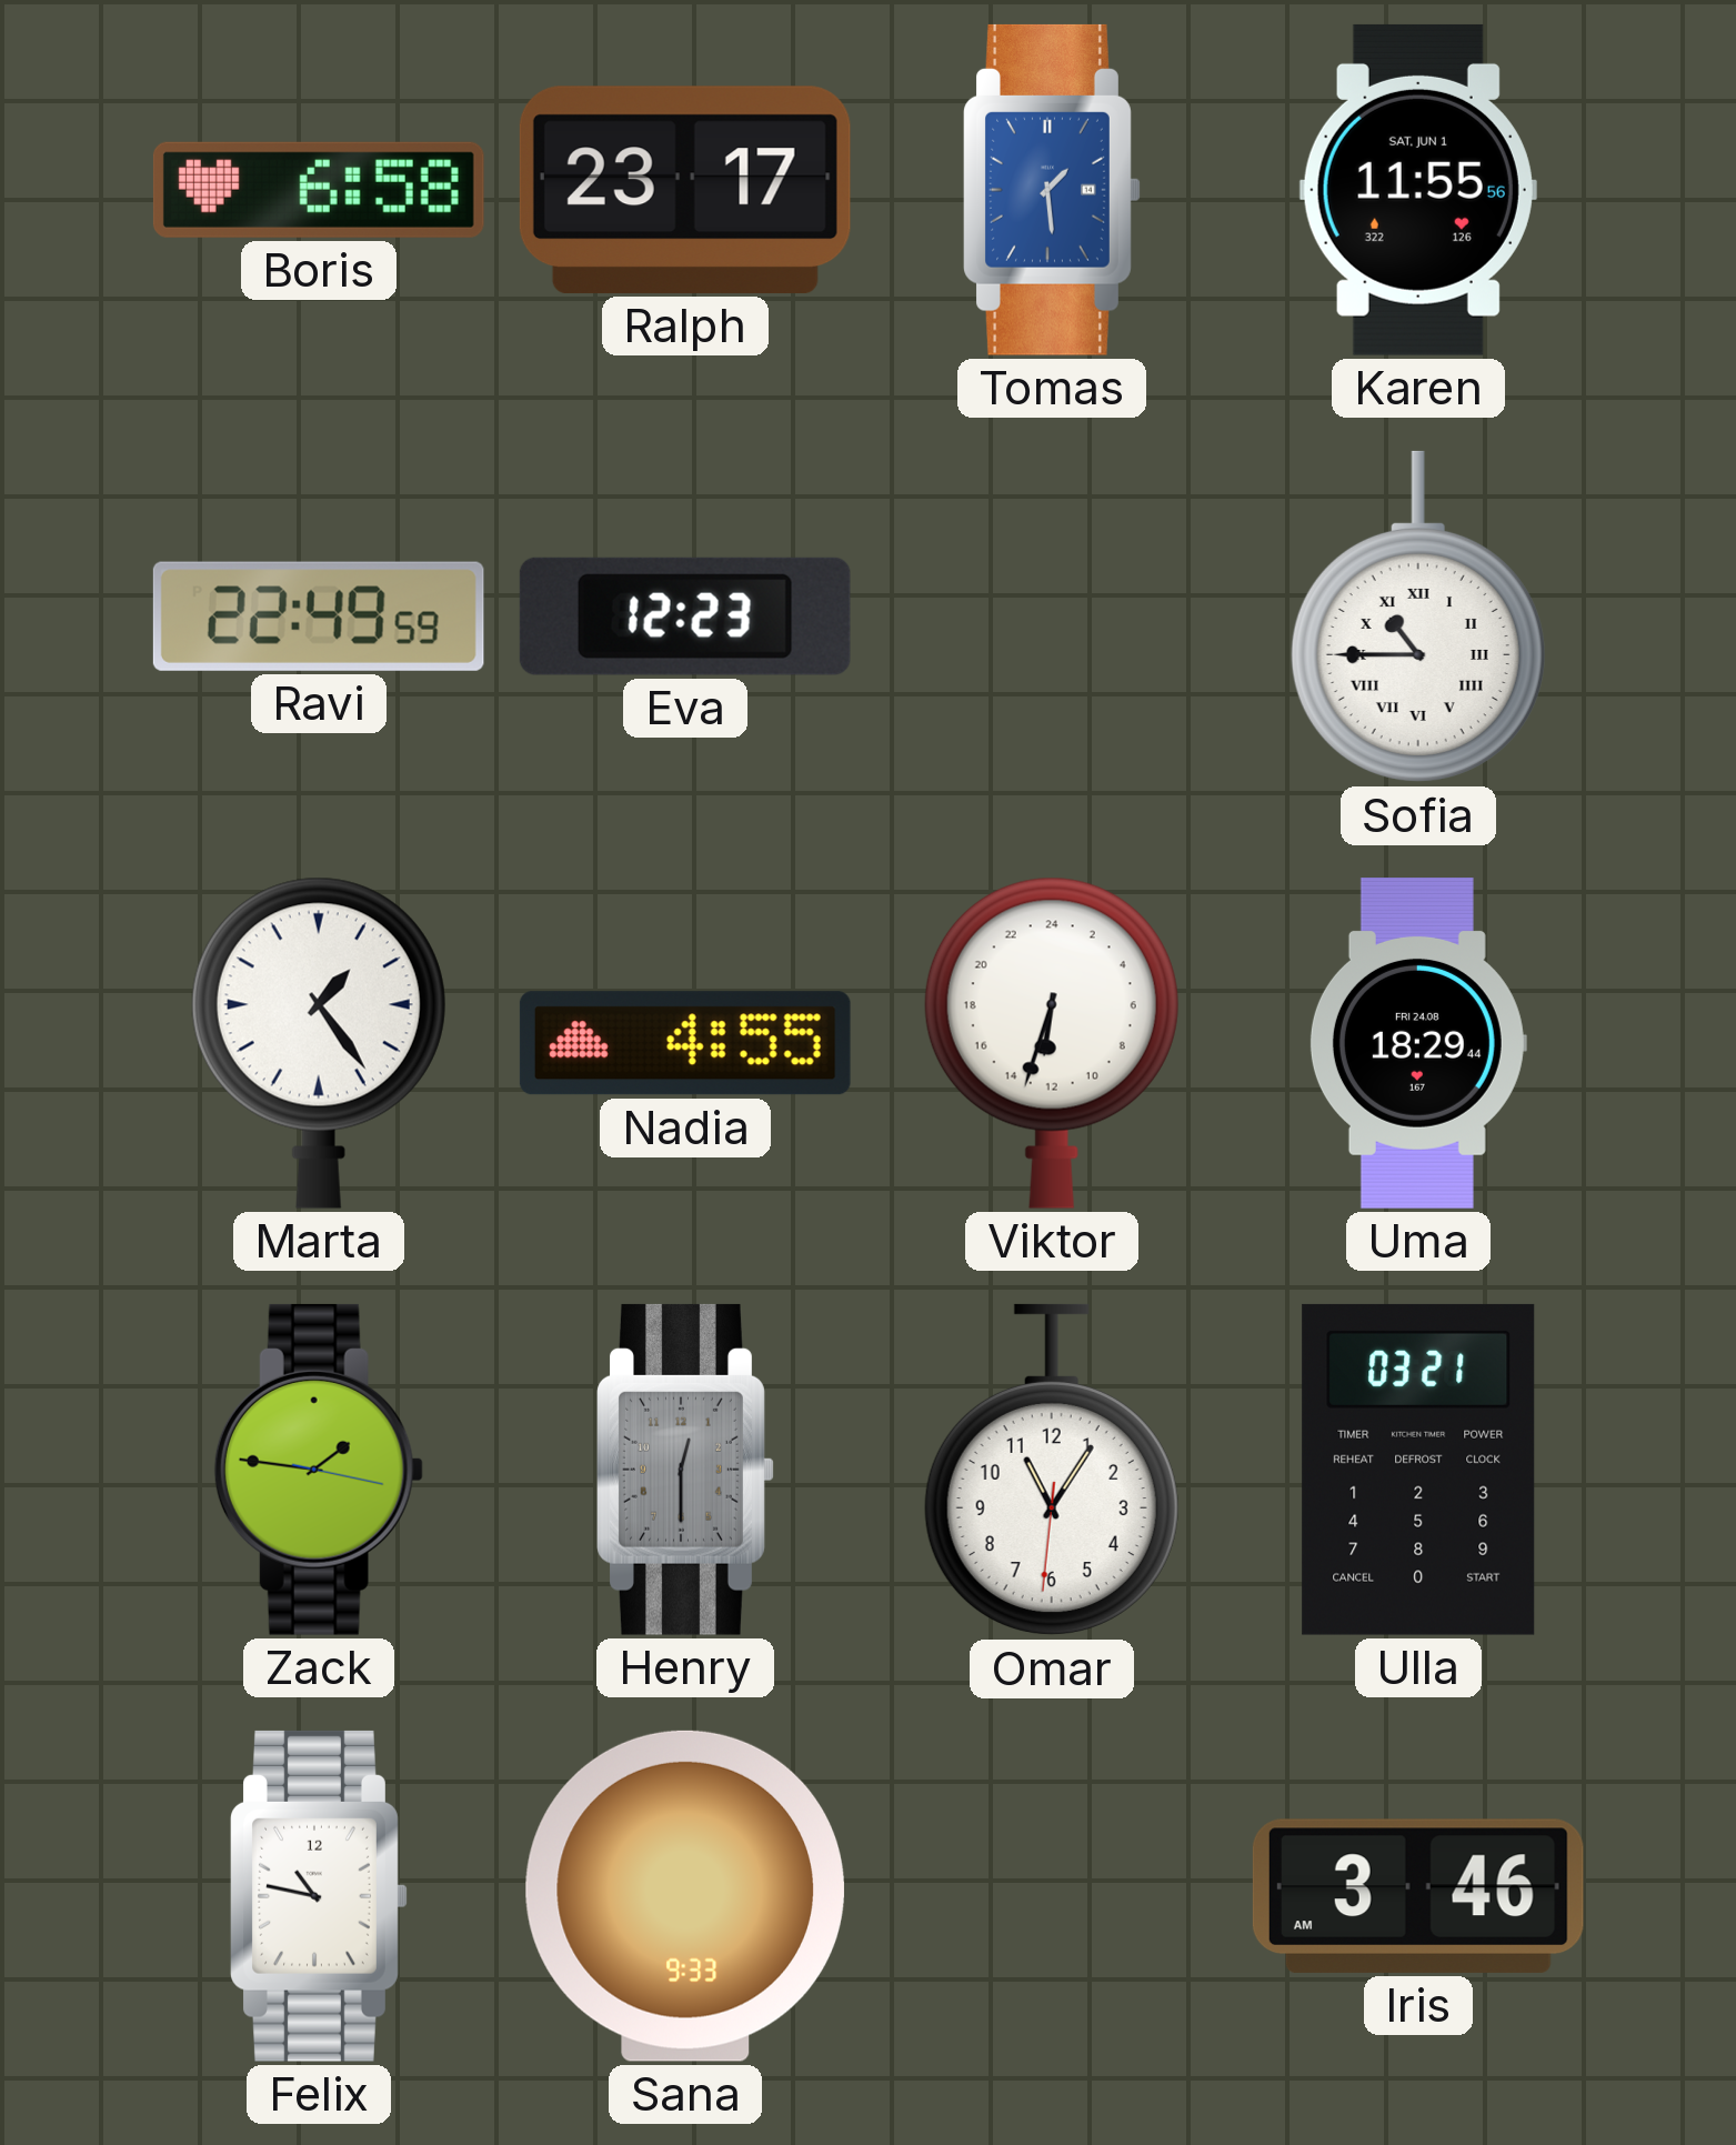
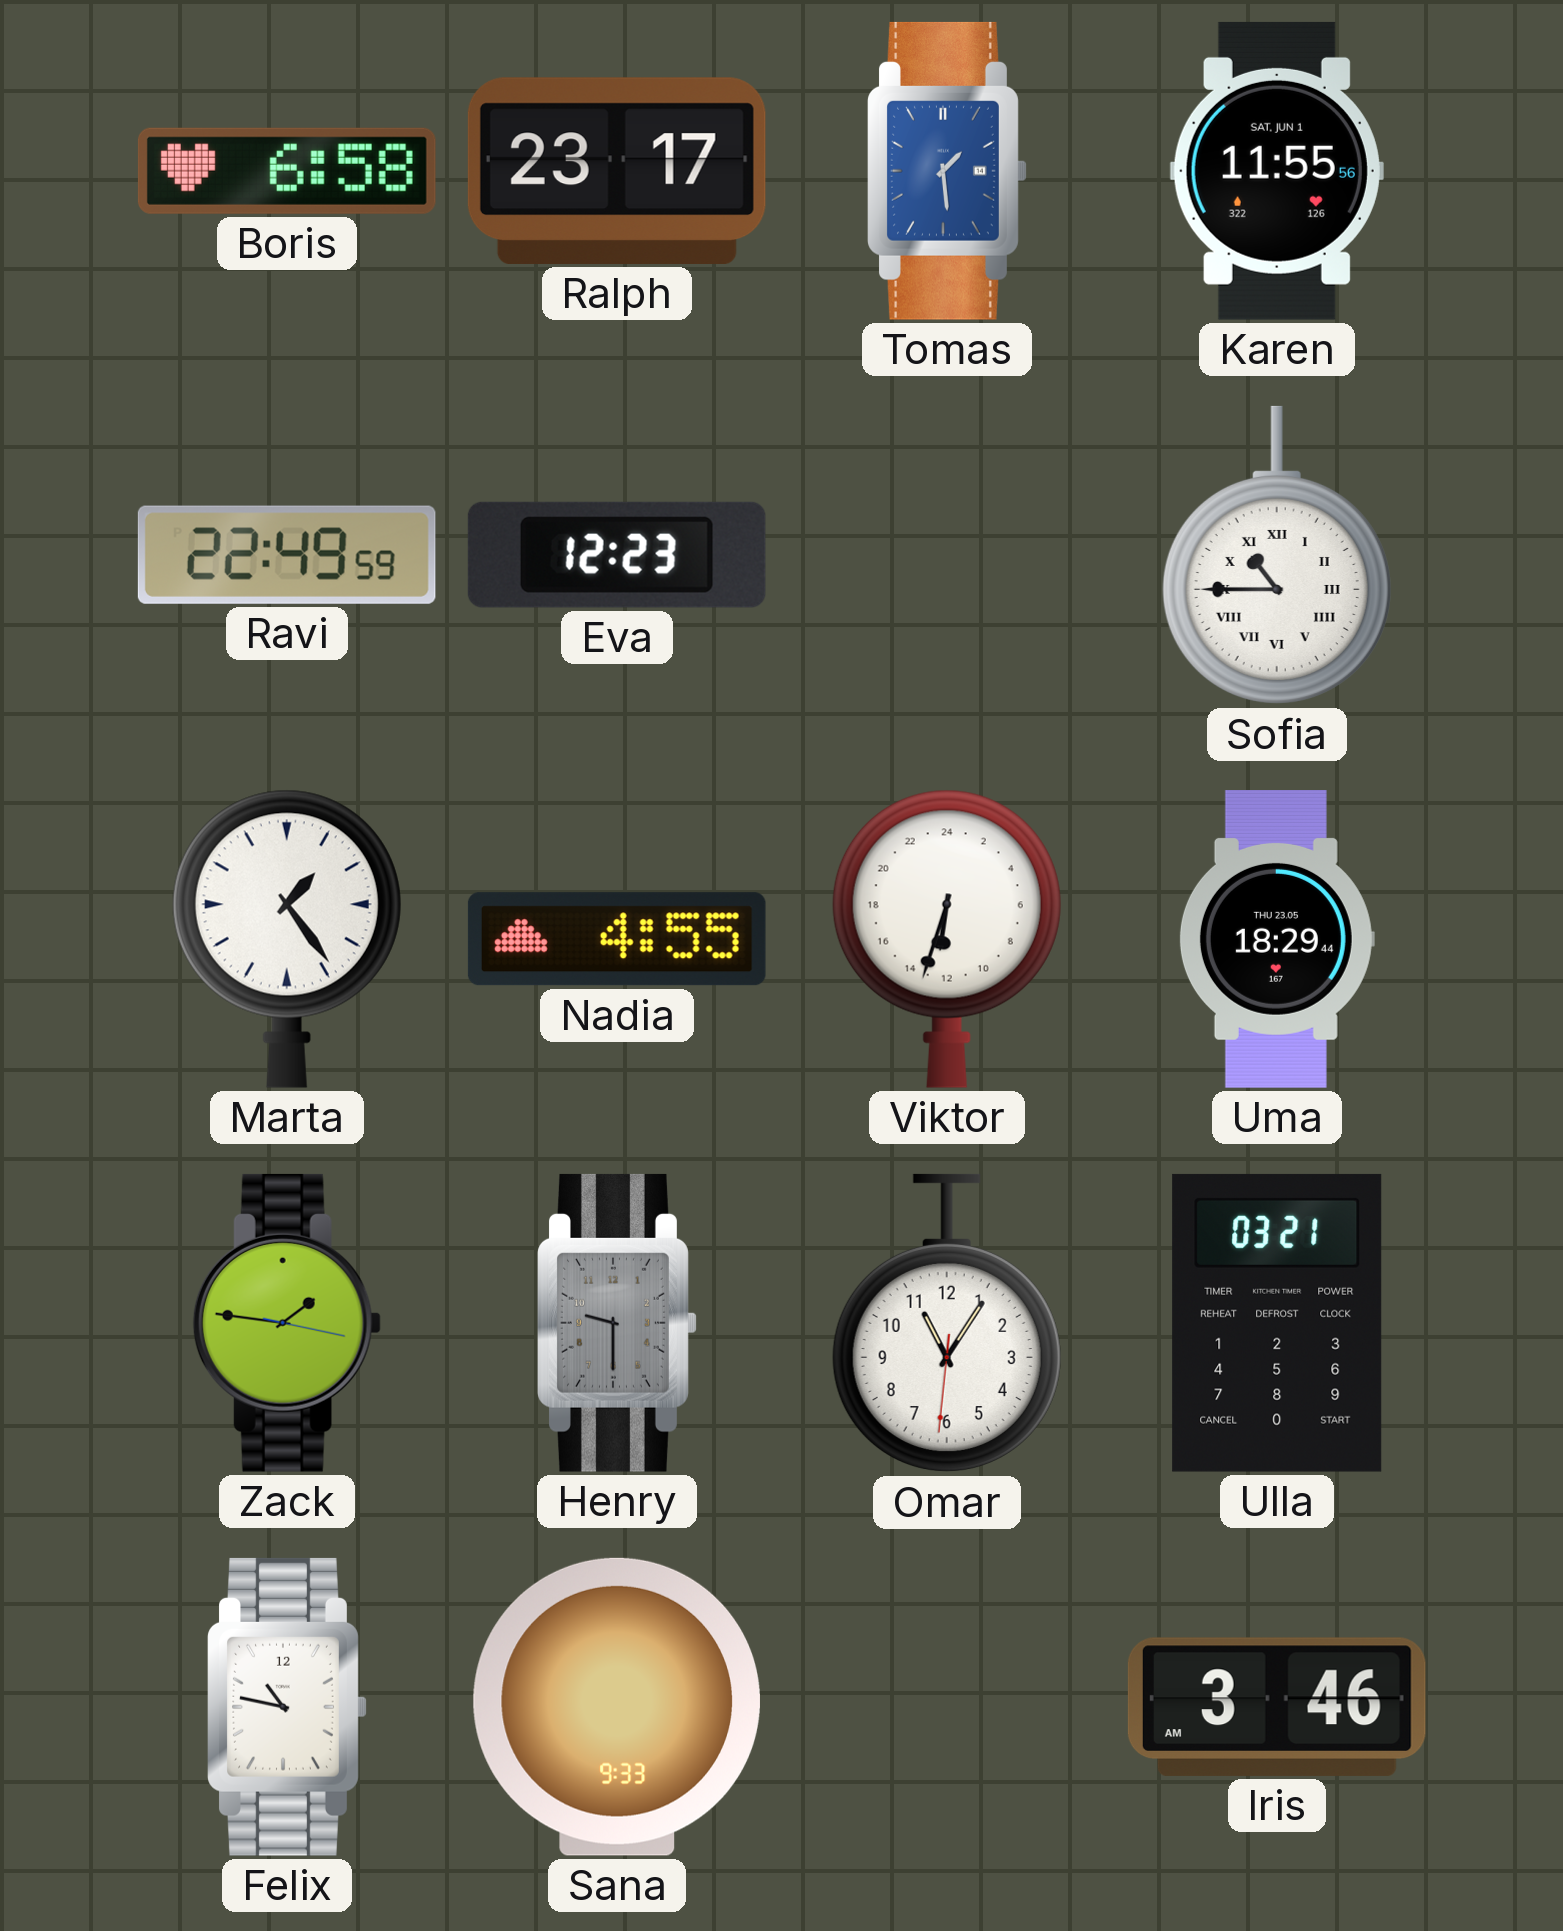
Uma date: FRI 24.08 -> THU 23.05
Henry: 12:30 -> 9:30
